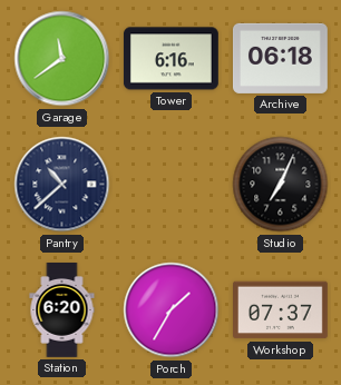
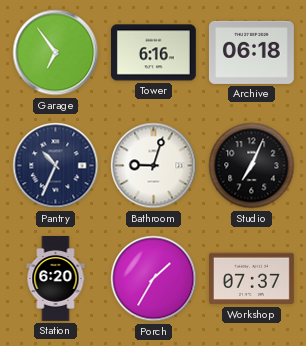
Garage: 11:39 -> 6:54
Pantry: 10:38 -> 10:34
Bathroom: none -> 9:03
